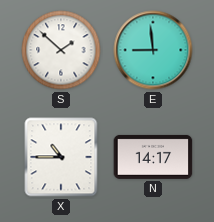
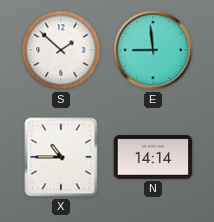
N: 14:17 -> 14:14
